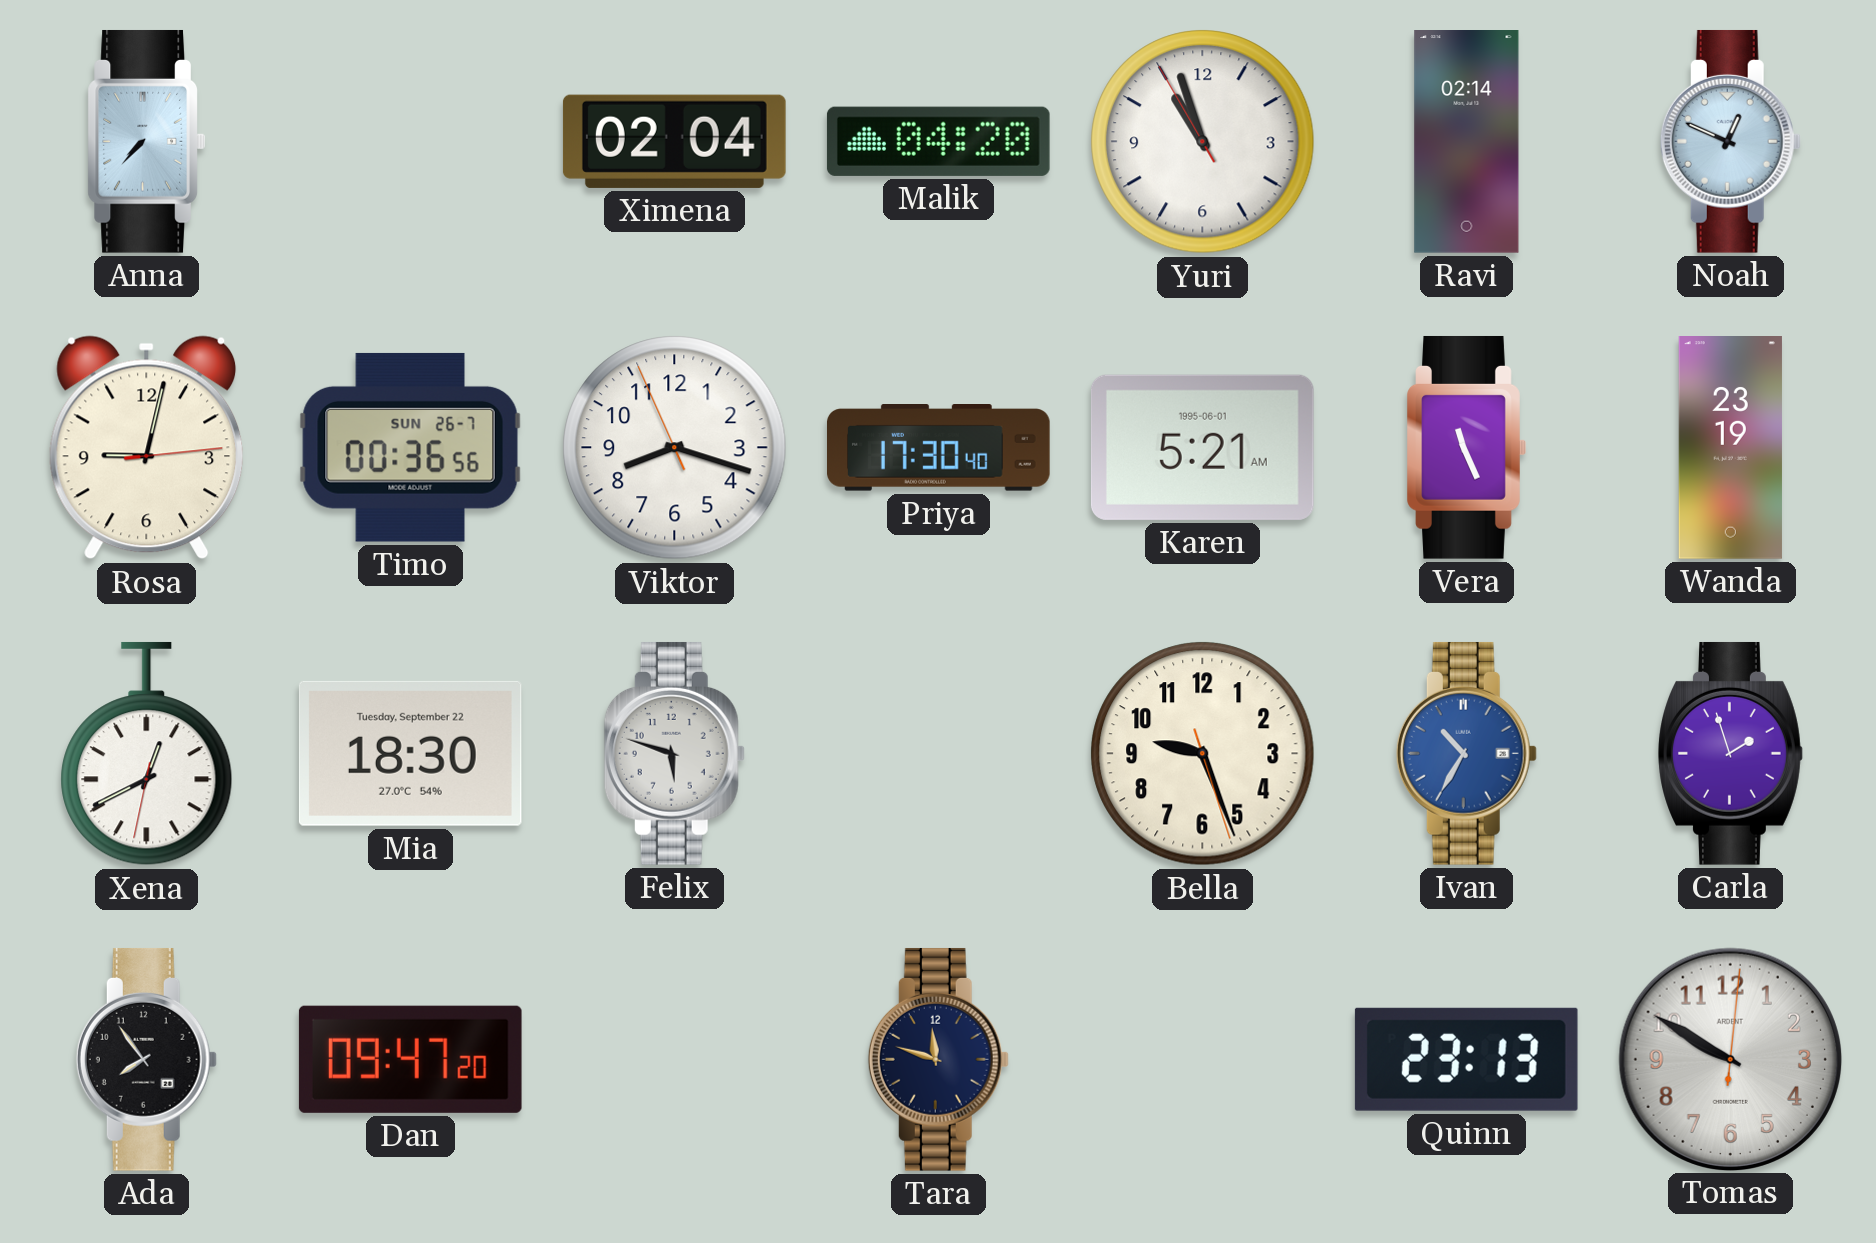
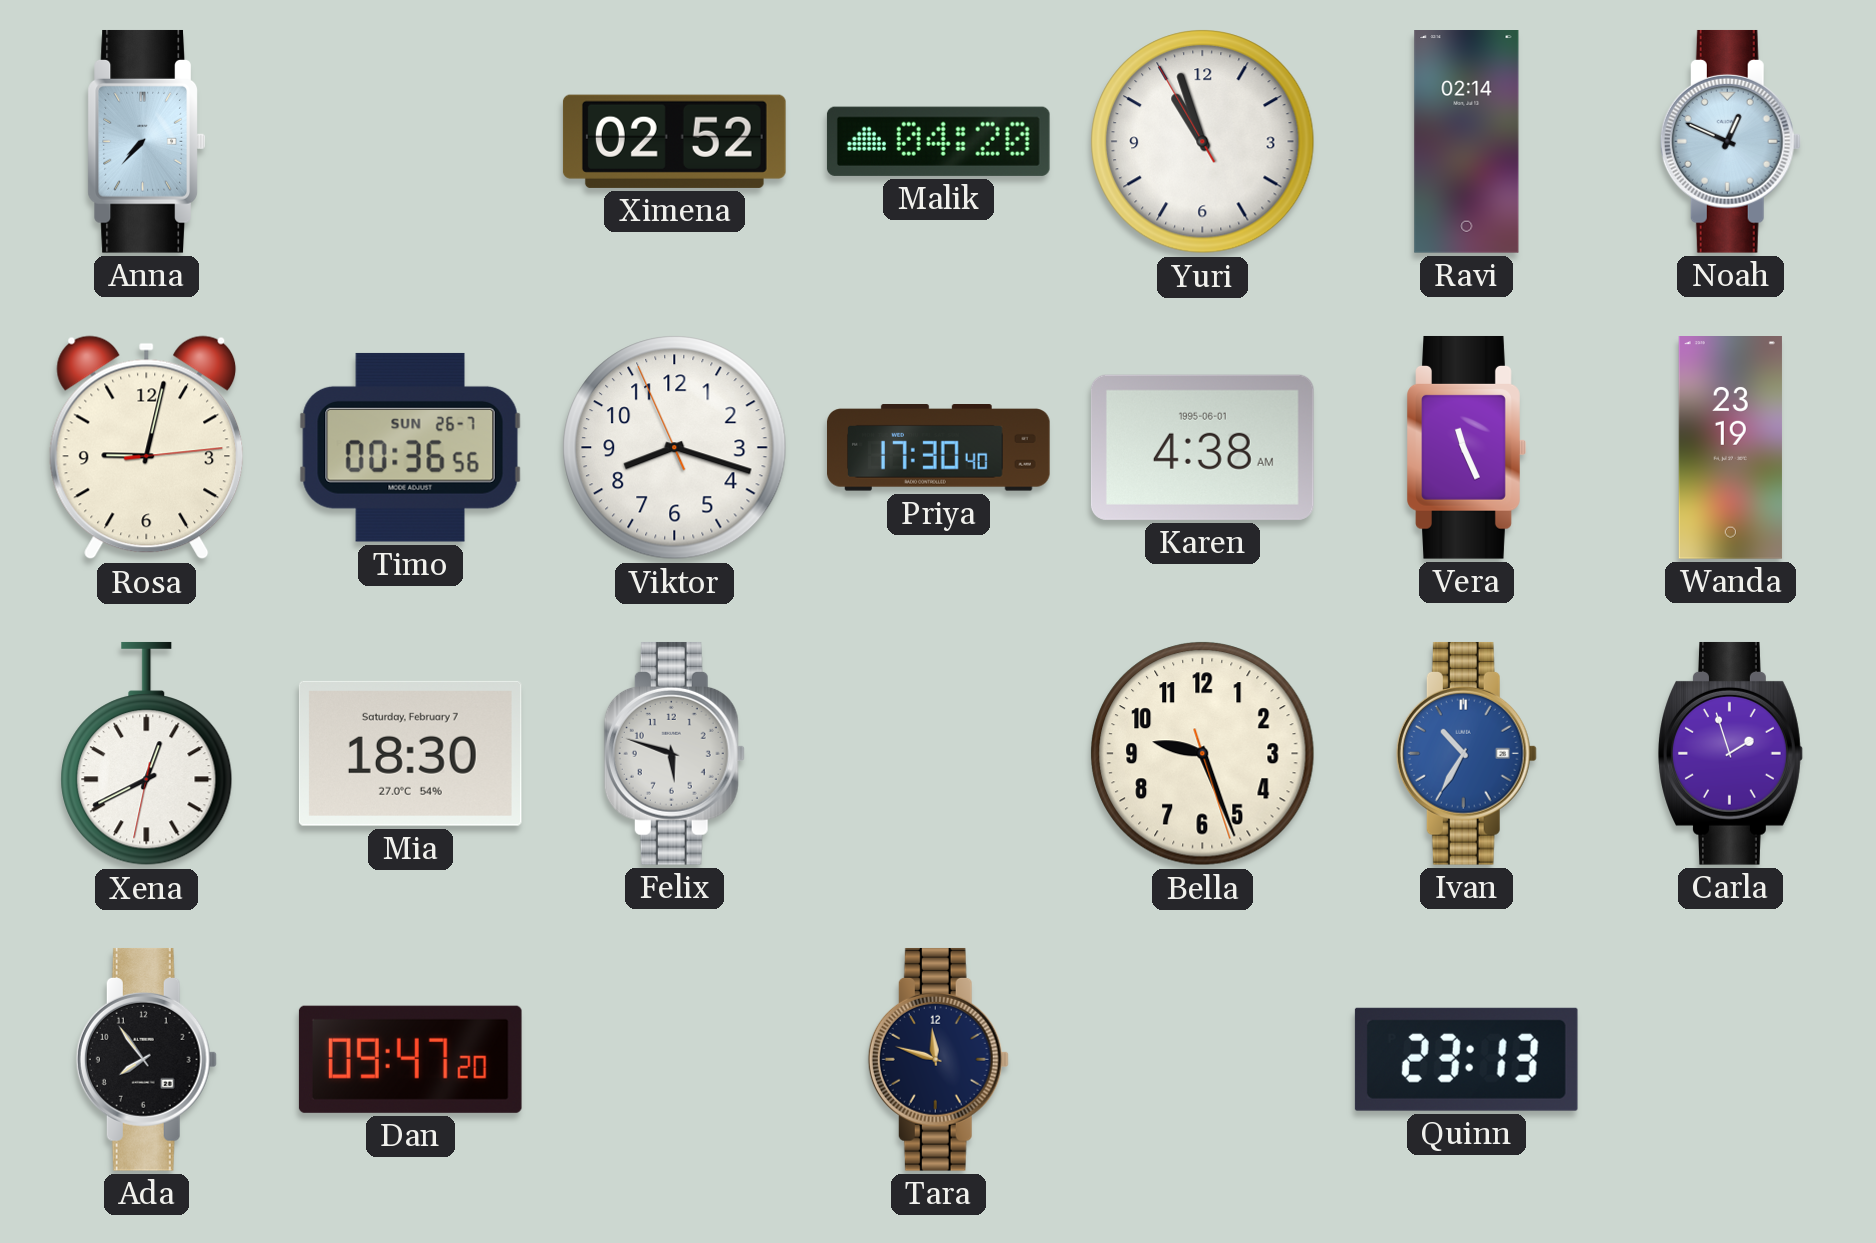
Ximena: 02:04 -> 02:52
Karen: 5:21 -> 4:38
Mia date: Tuesday, September 22 -> Saturday, February 7
Tomas: 9:50 -> none
